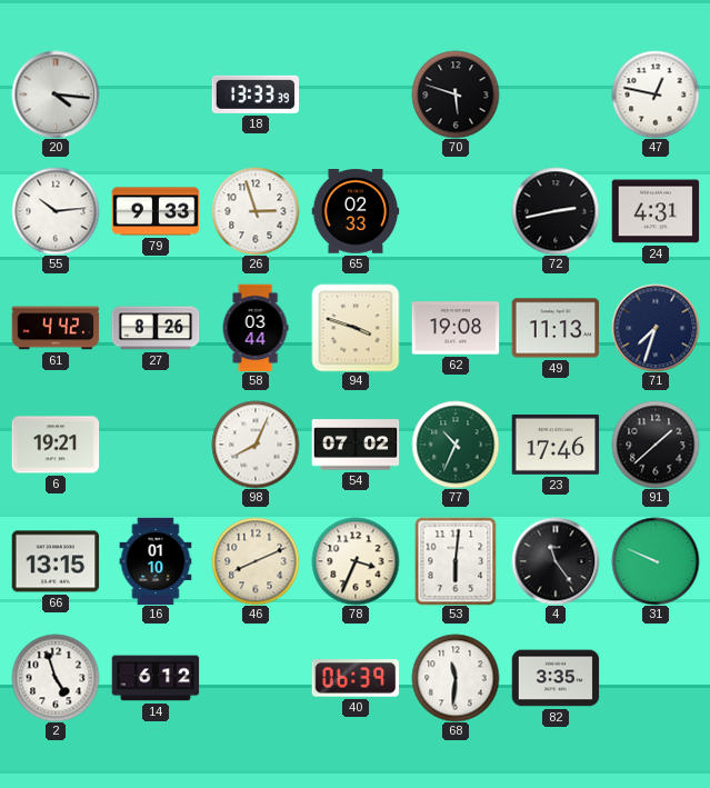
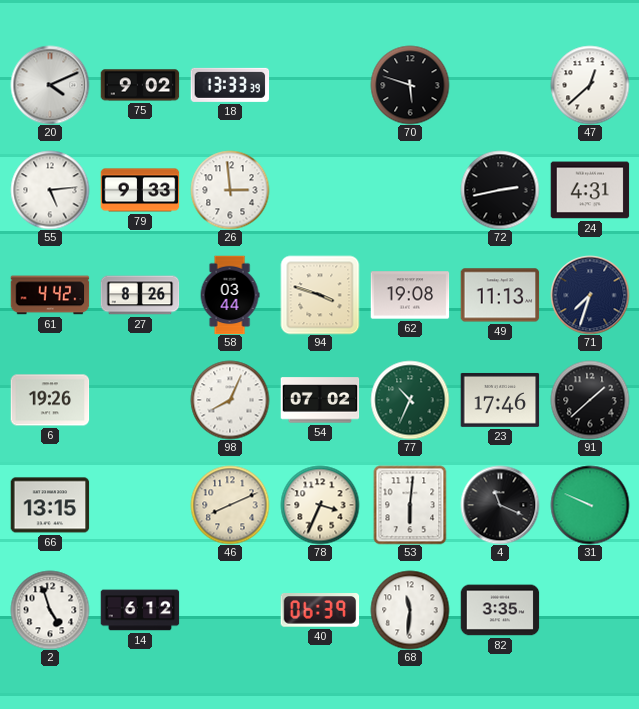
20: 4:16 -> 4:11
75: none -> 9:02
47: 12:47 -> 12:38
55: 10:14 -> 5:14
26: 2:57 -> 2:59
65: 02:33 -> none
6: 19:21 -> 19:26
16: 01:10 -> none
4: 11:24 -> 11:19
